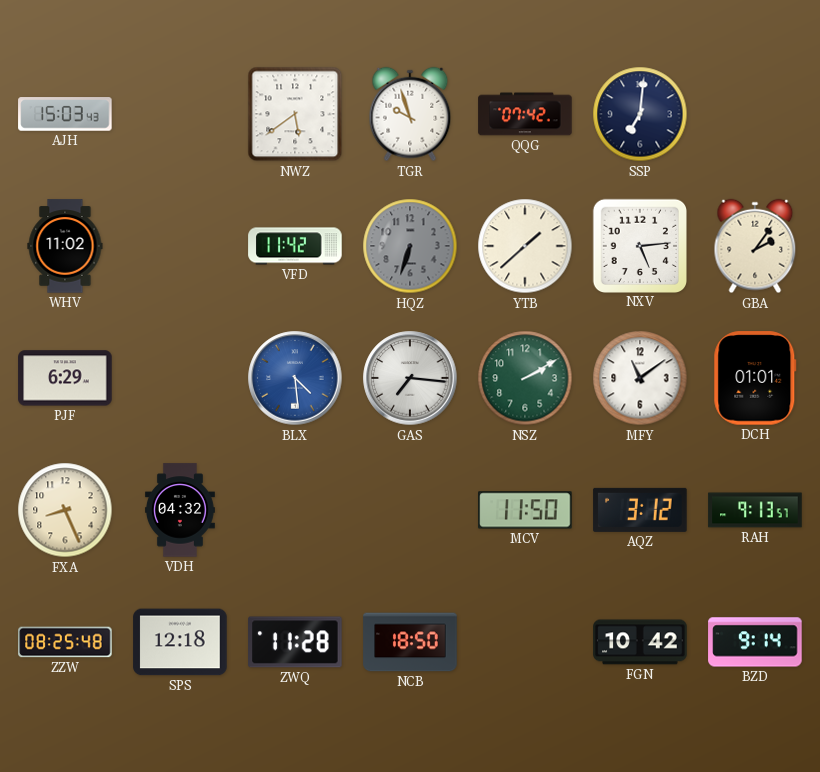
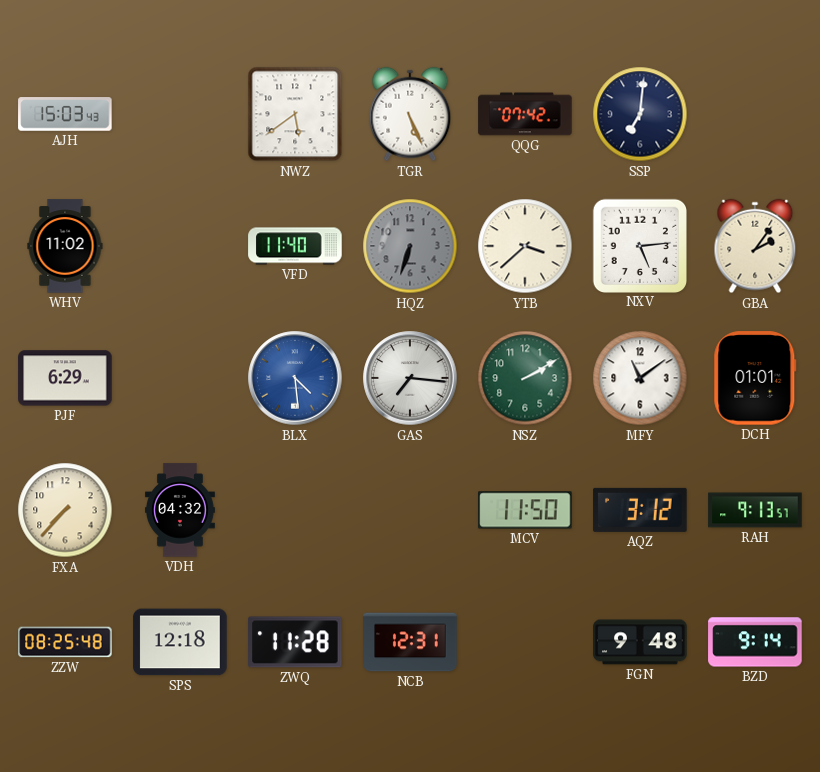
TGR: 9:57 -> 5:26
VFD: 11:42 -> 11:40
YTB: 1:38 -> 3:38
FXA: 8:26 -> 7:37
NCB: 18:50 -> 12:31
FGN: 10:42 -> 9:48
